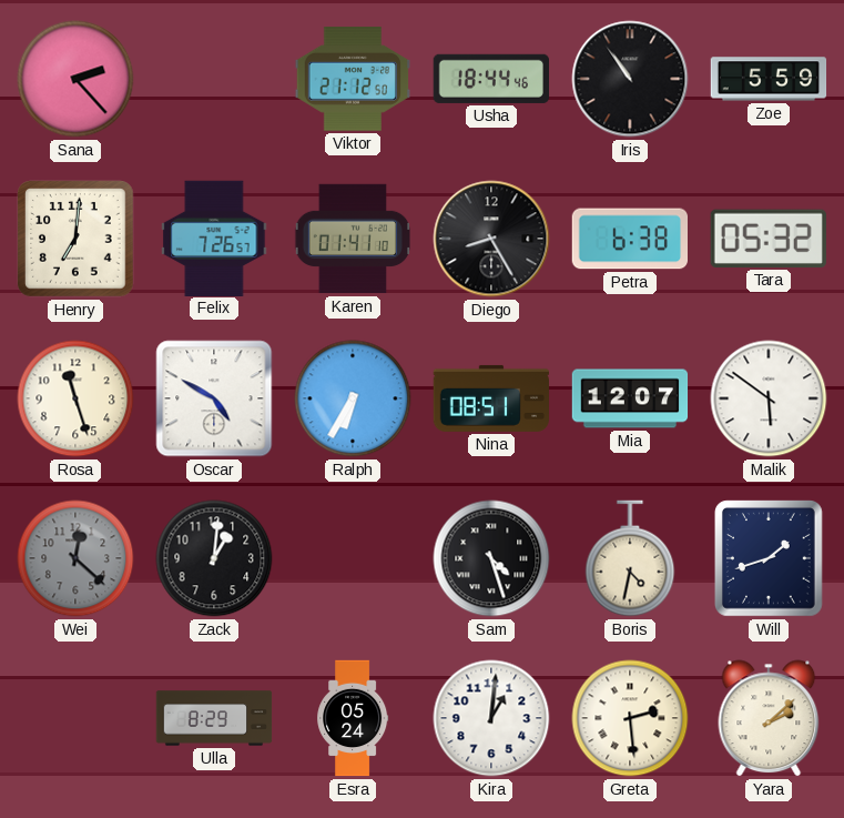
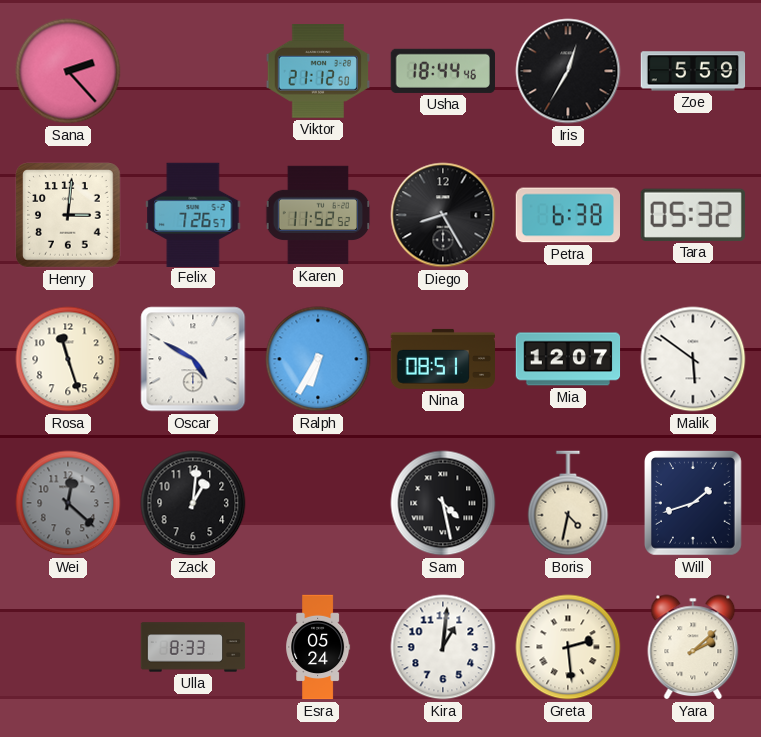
Iris: 10:54 -> 12:35
Henry: 7:01 -> 3:01
Karen: 01:41 -> 11:52
Sam: 4:27 -> 4:28
Ulla: 8:29 -> 8:33
